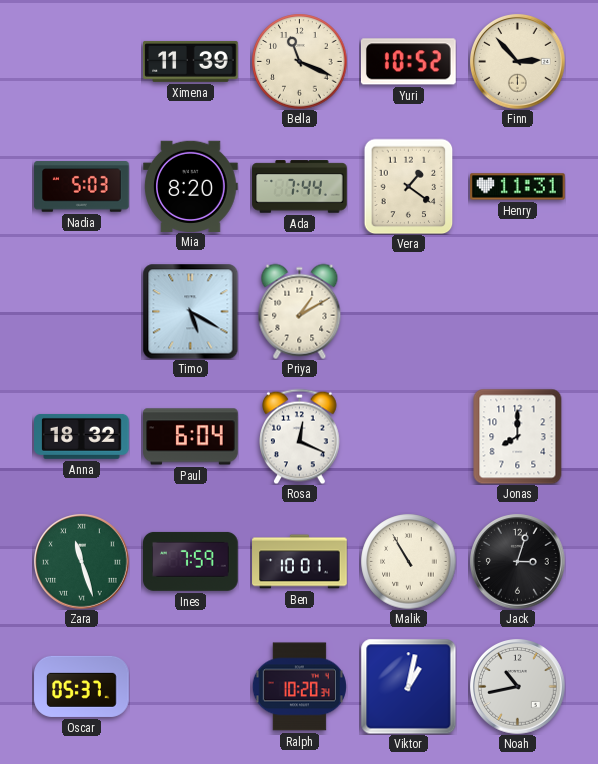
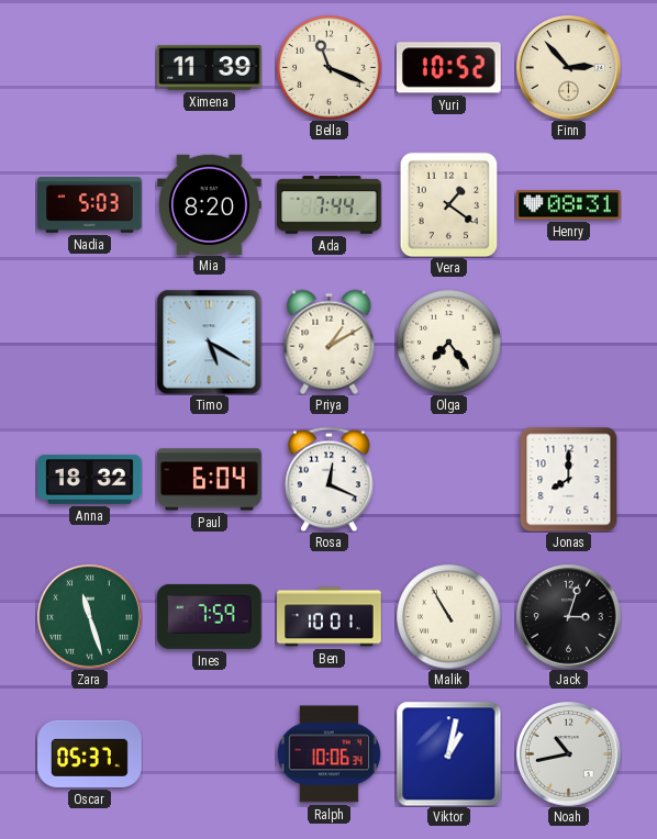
Henry: 11:31 -> 08:31
Olga: none -> 7:24
Ralph: 10:20 -> 10:06
